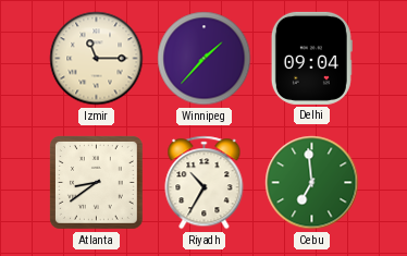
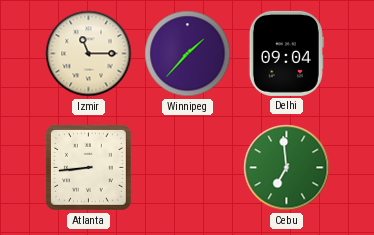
Atlanta: 8:39 -> 8:44
Riyadh: 10:35 -> none
